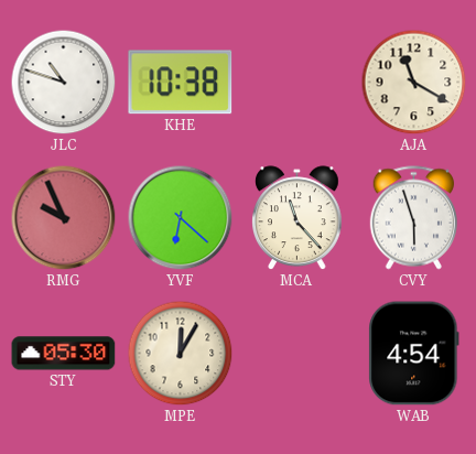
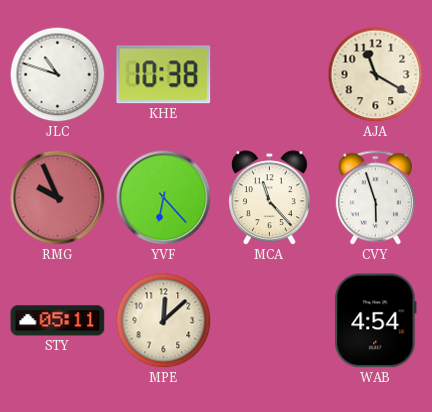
YVF: 6:22 -> 6:23
STY: 05:30 -> 05:11
MPE: 12:05 -> 12:08
